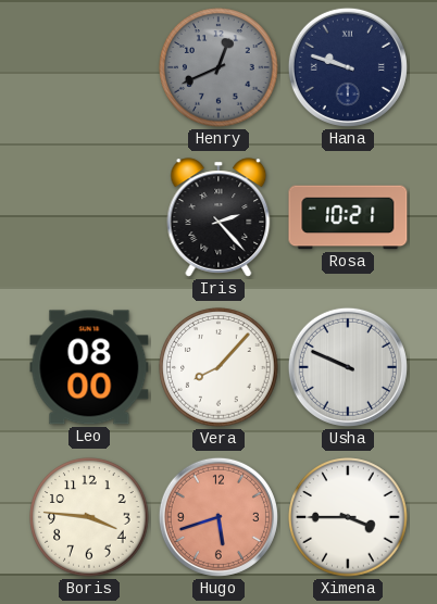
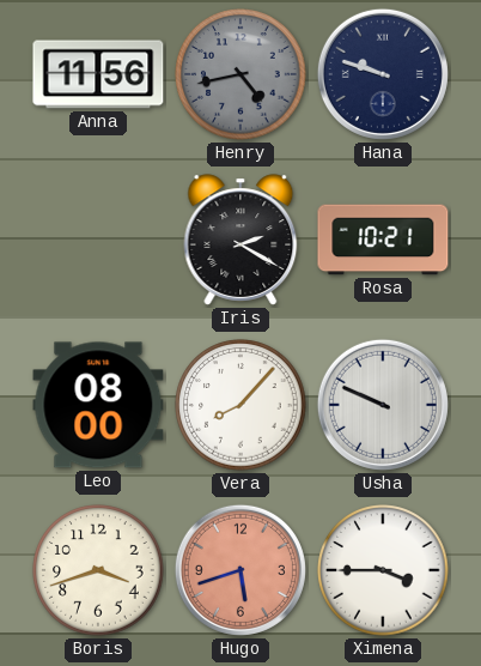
Anna: none -> 11:56
Henry: 12:41 -> 4:43
Iris: 2:23 -> 2:20
Boris: 3:46 -> 3:42
